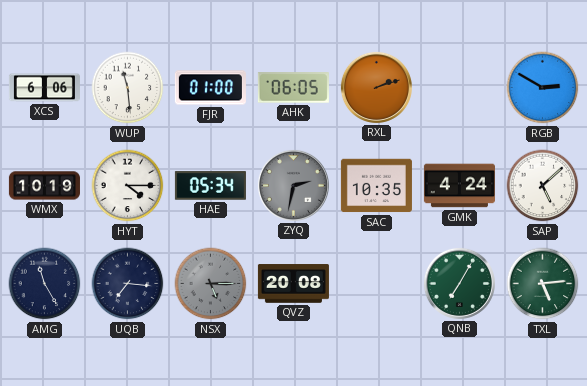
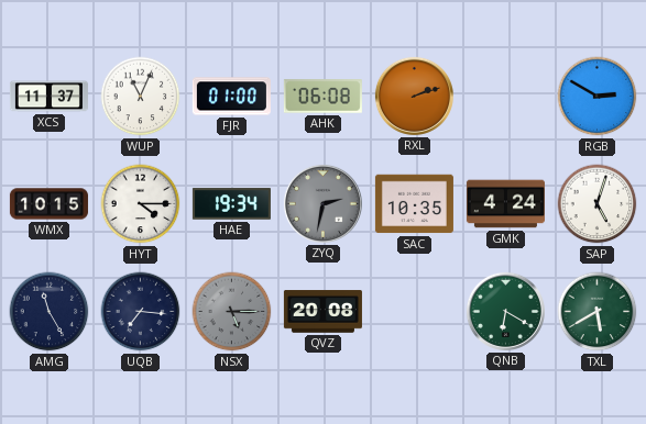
XCS: 6:06 -> 11:37
WUP: 11:29 -> 11:04
AHK: 06:05 -> 06:08
WMX: 10:19 -> 10:15
HAE: 05:34 -> 19:34
SAP: 5:08 -> 5:03
QNB: 7:05 -> 6:20
TXL: 5:14 -> 5:40
